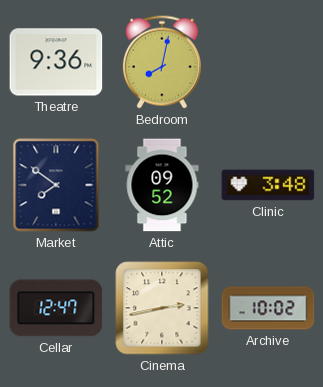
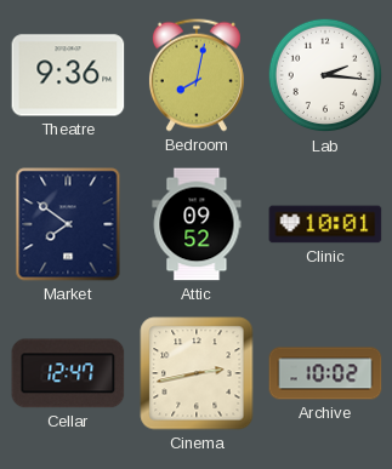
Lab: none -> 2:16
Clinic: 3:48 -> 10:01
